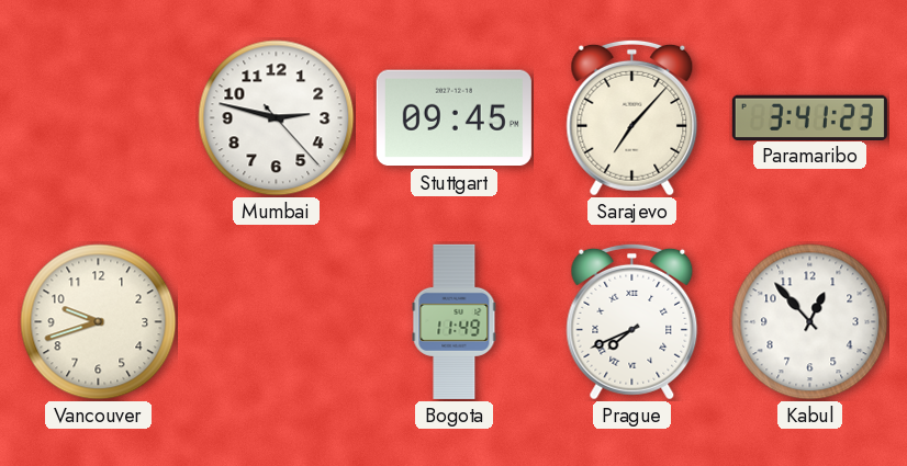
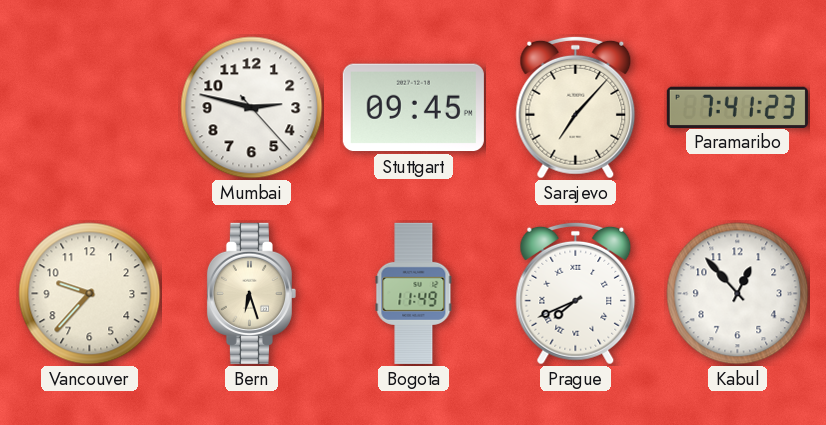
Paramaribo: 3:41 -> 7:41
Vancouver: 9:42 -> 9:37
Bern: none -> 6:27
